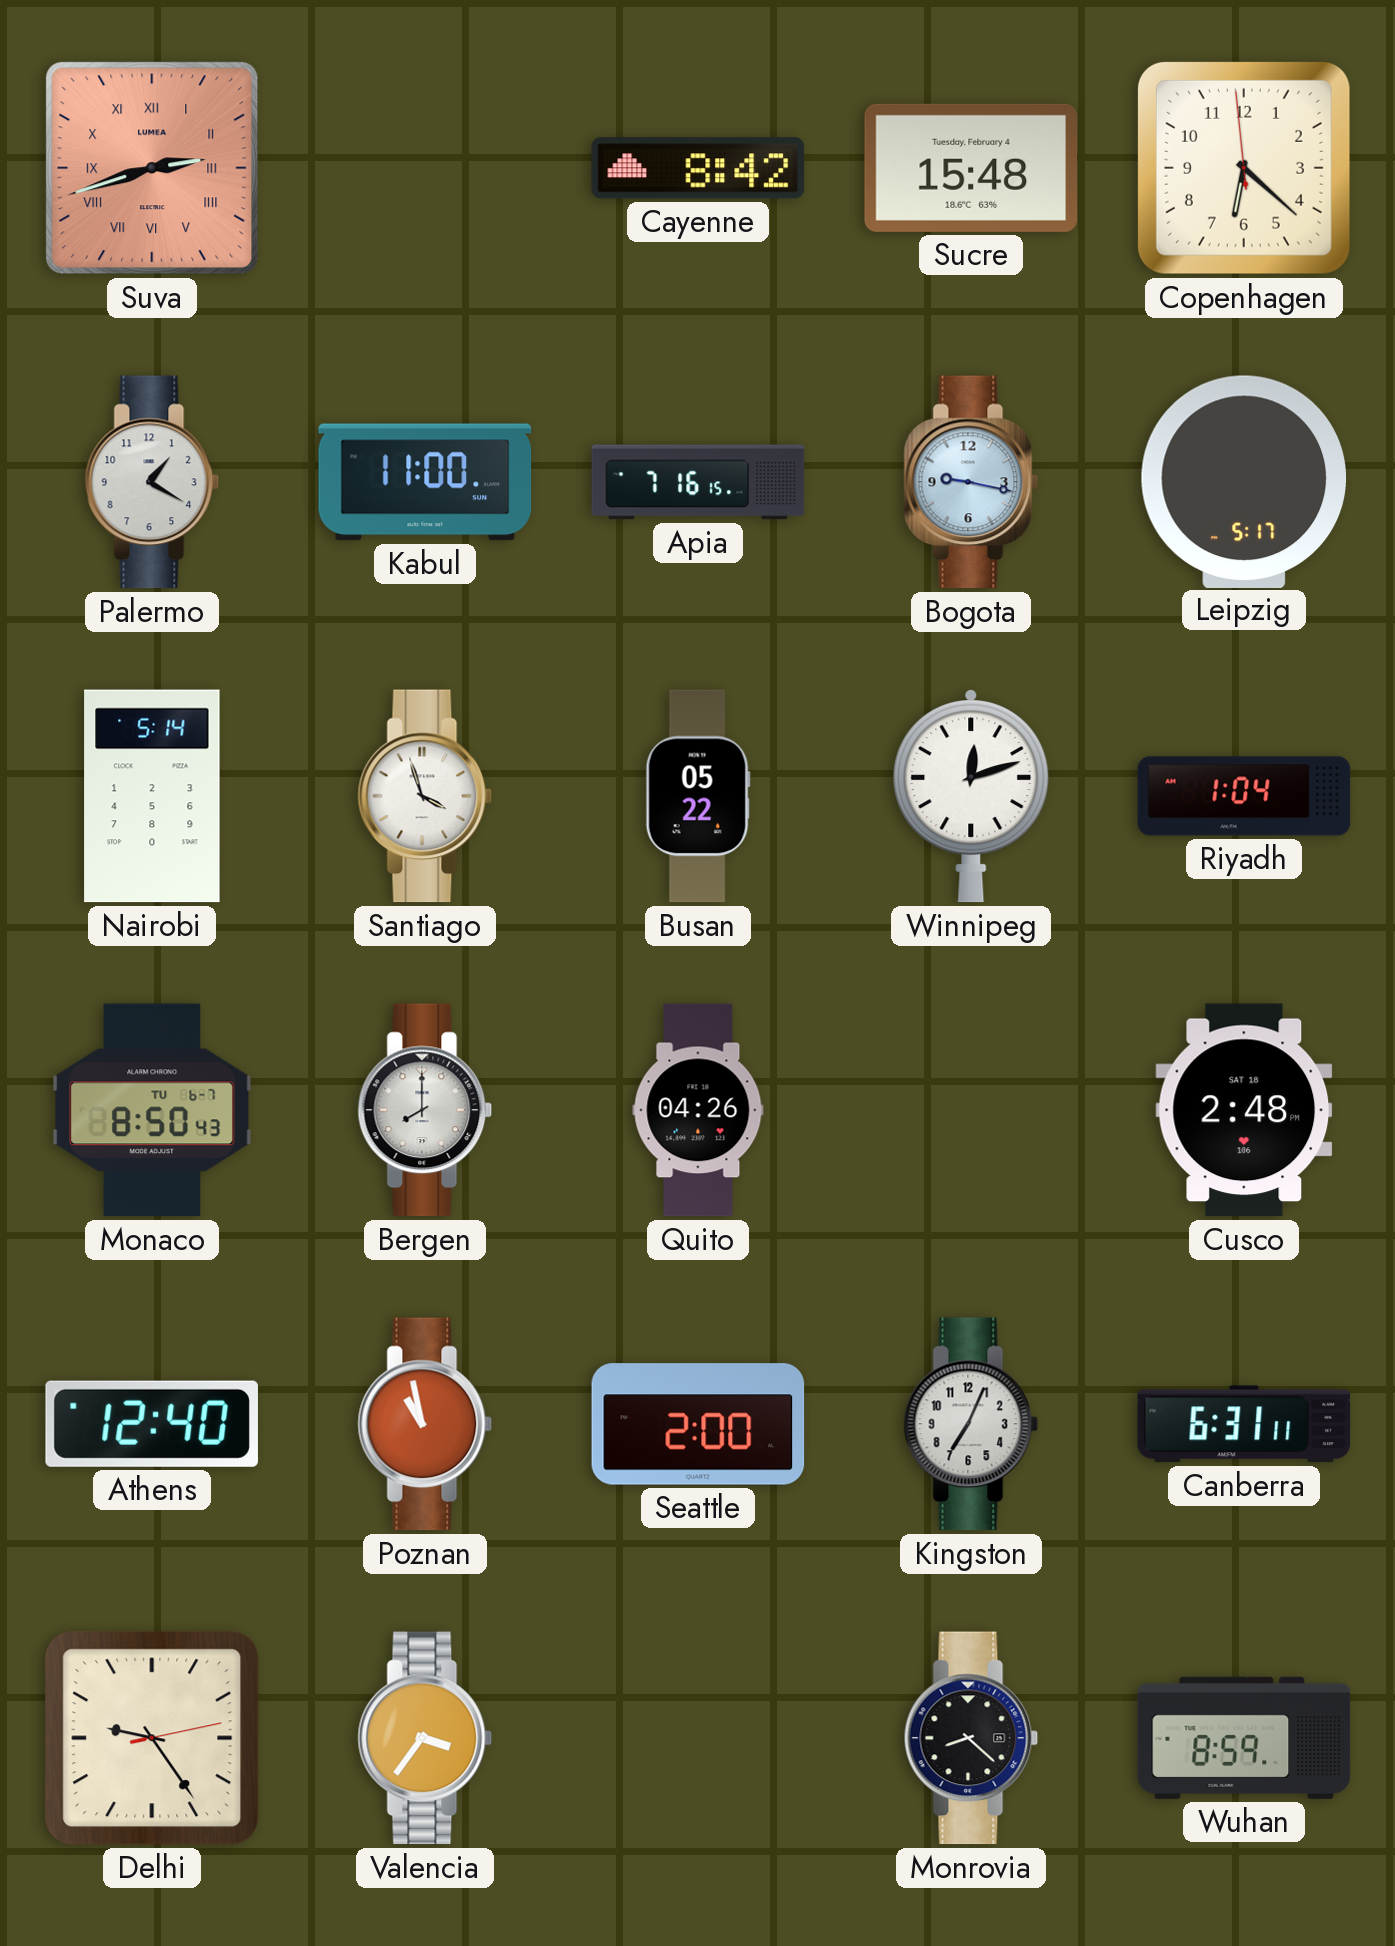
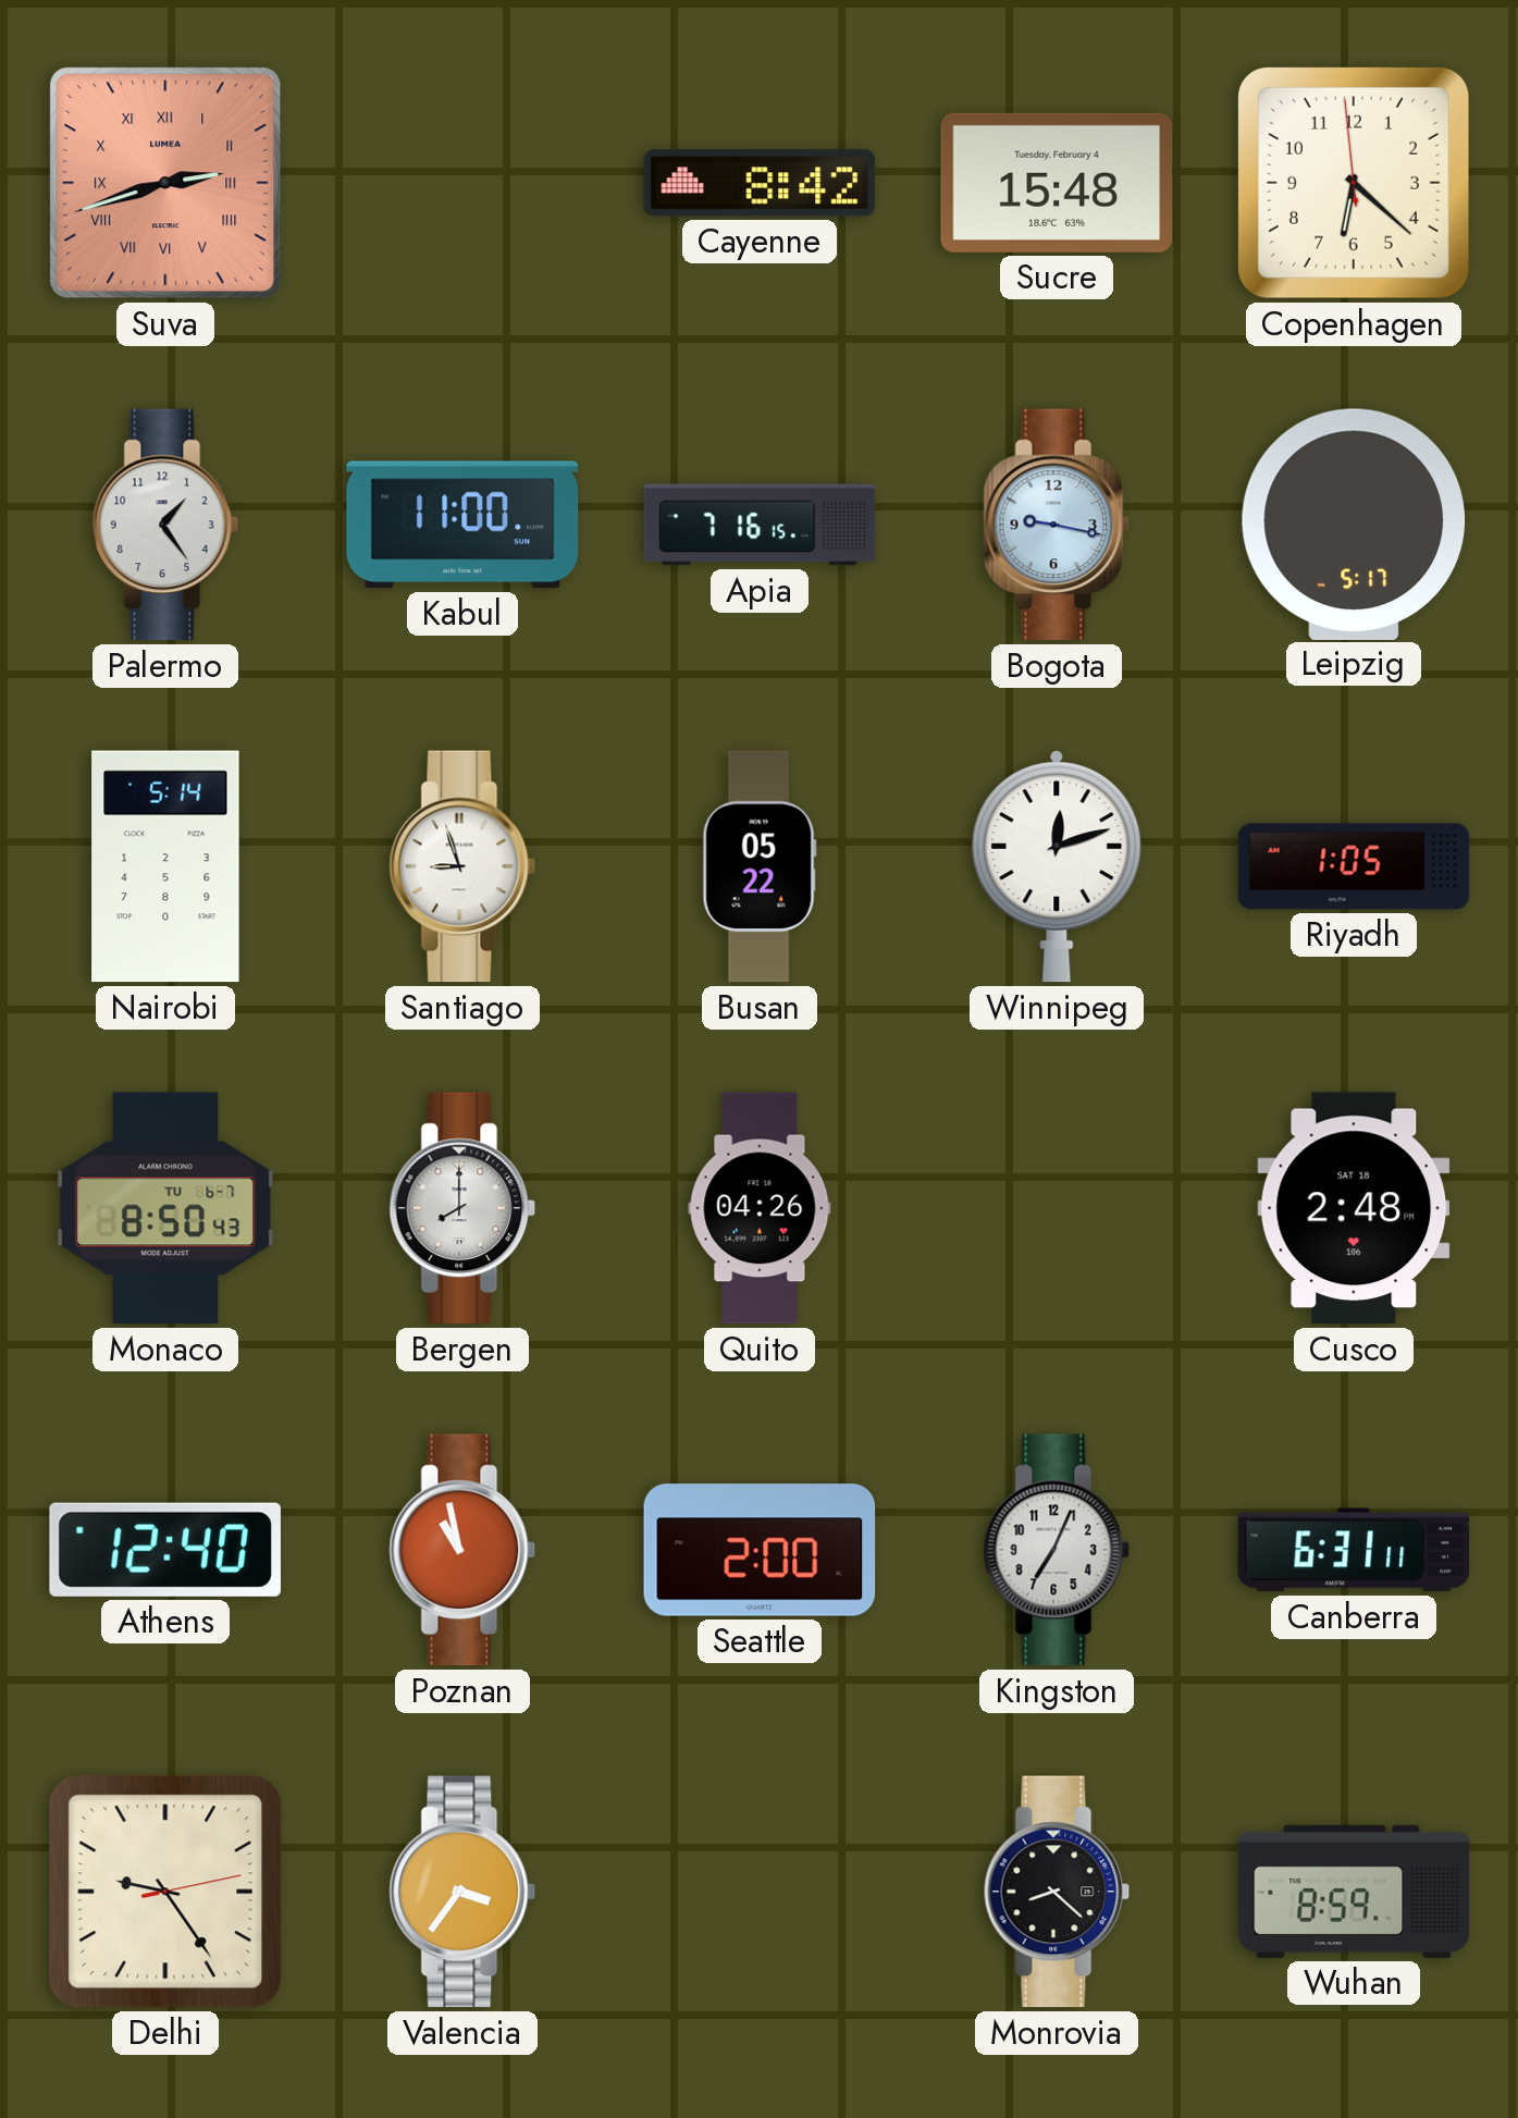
Palermo: 1:20 -> 1:24
Santiago: 3:57 -> 8:57
Riyadh: 1:04 -> 1:05
